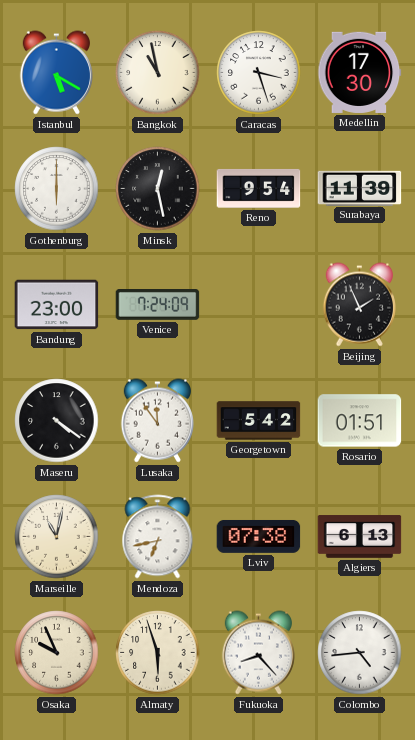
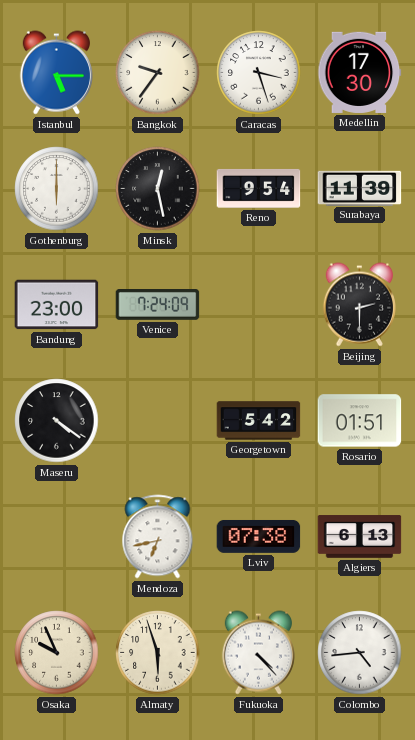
Istanbul: 5:20 -> 5:15
Bangkok: 10:58 -> 9:36
Beijing: 1:56 -> 2:30
Lusaka: 11:54 -> none
Marseille: 11:02 -> none
Fukuoka: 8:23 -> 4:23
